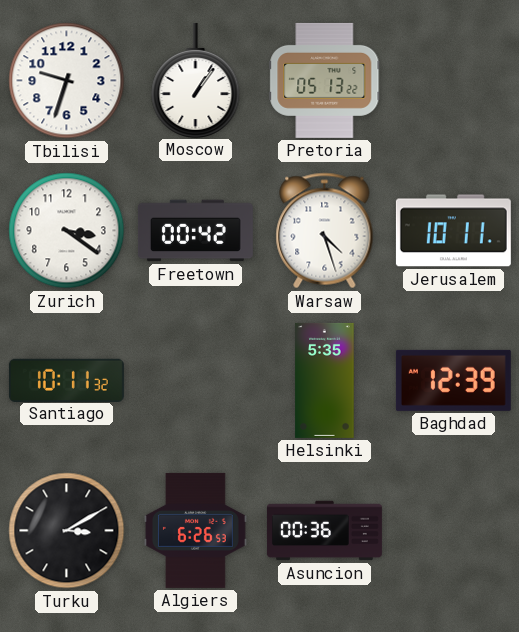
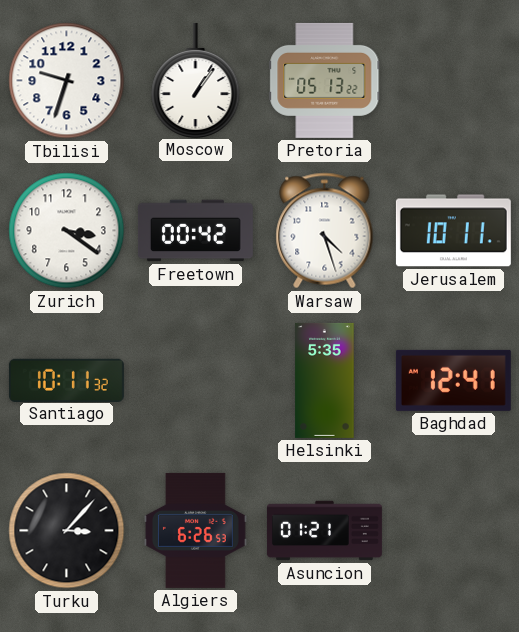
Baghdad: 12:39 -> 12:41
Turku: 3:10 -> 3:07
Asuncion: 00:36 -> 01:21
